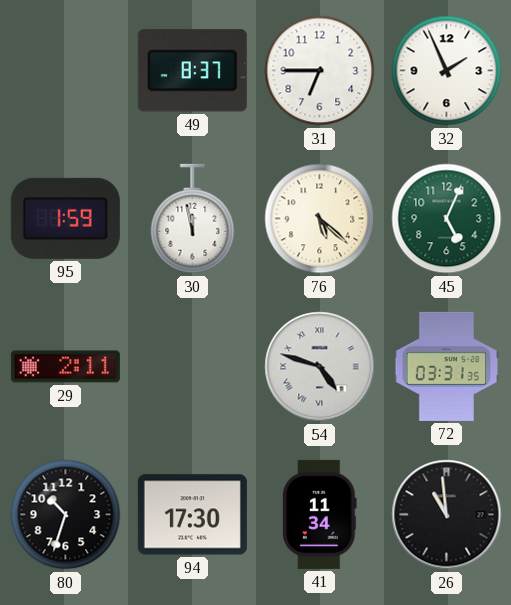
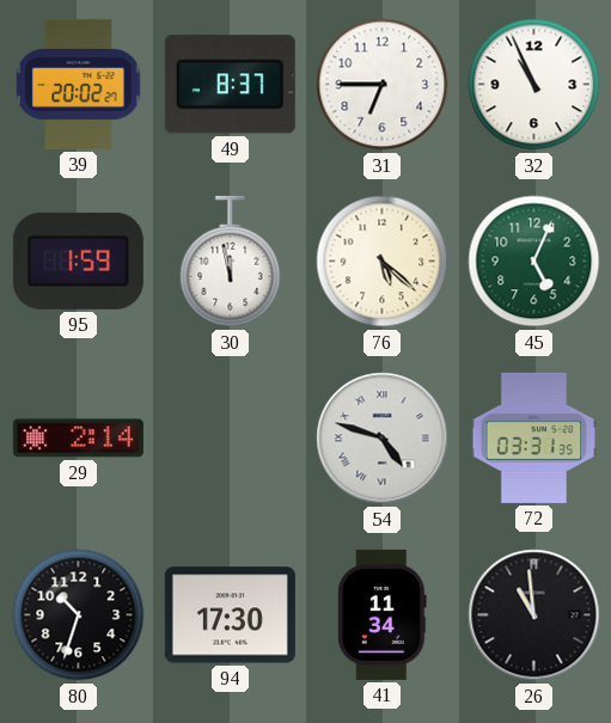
39: none -> 20:02
32: 1:56 -> 10:56
29: 2:11 -> 2:14
